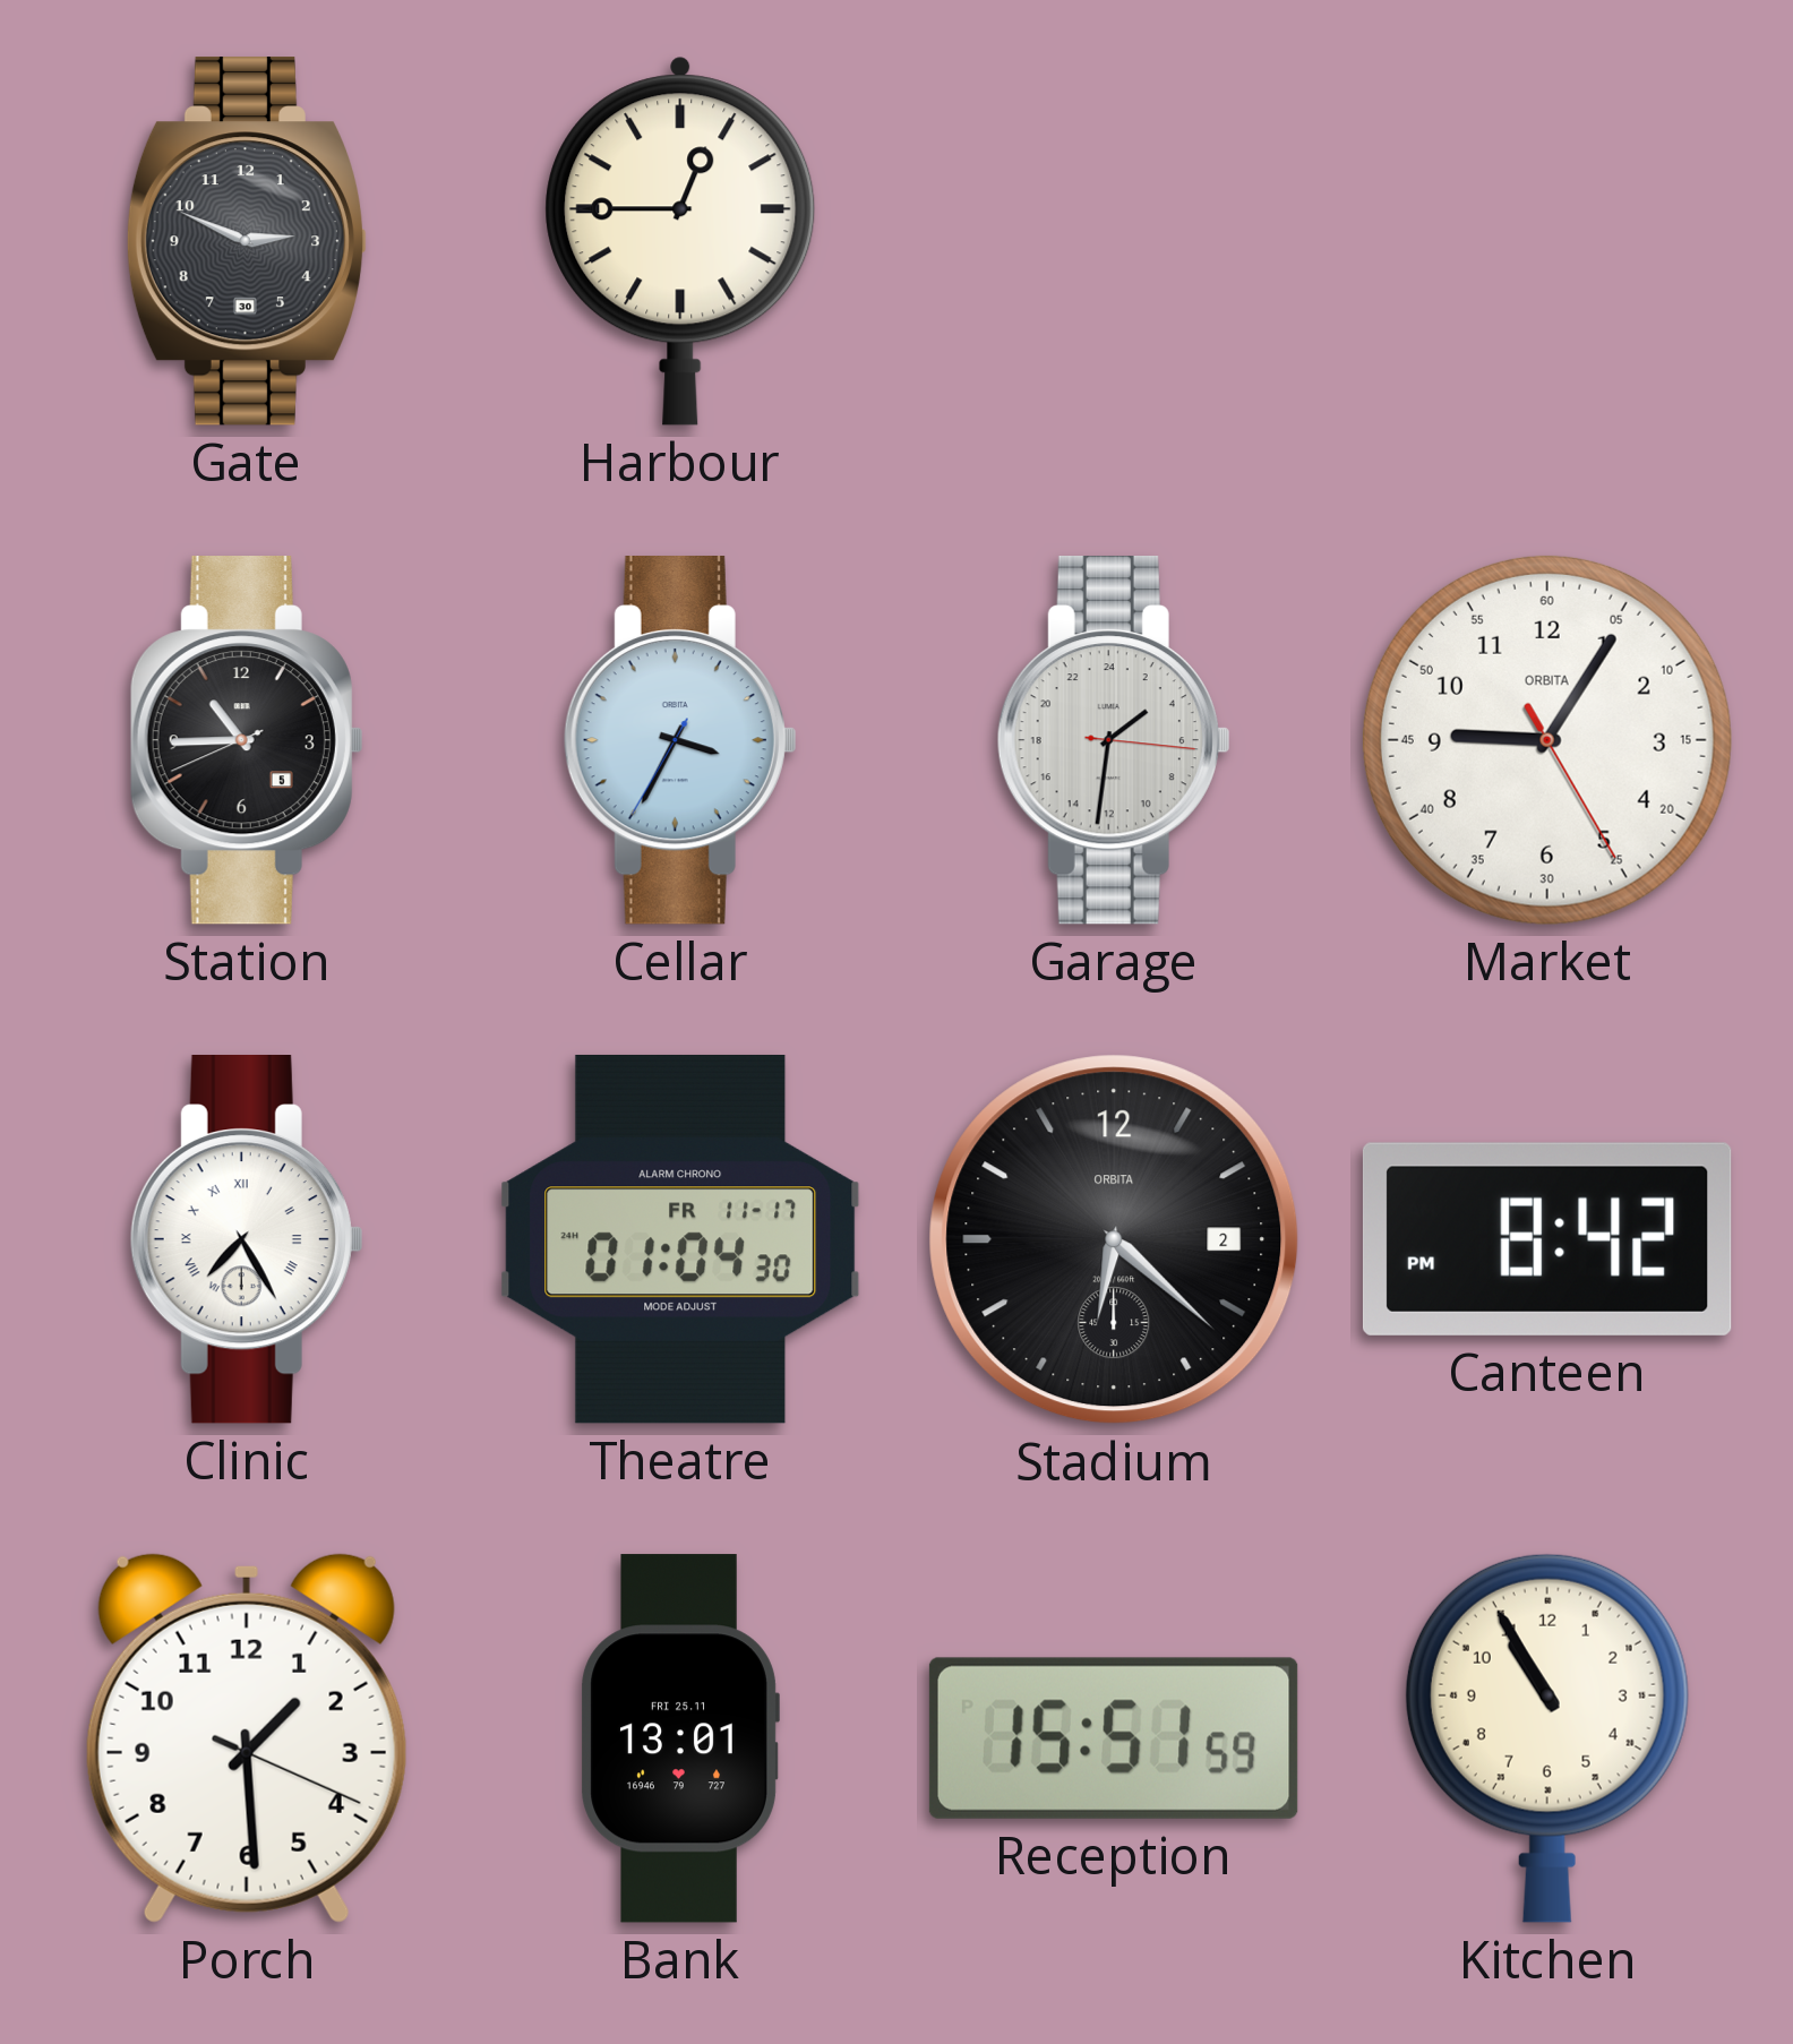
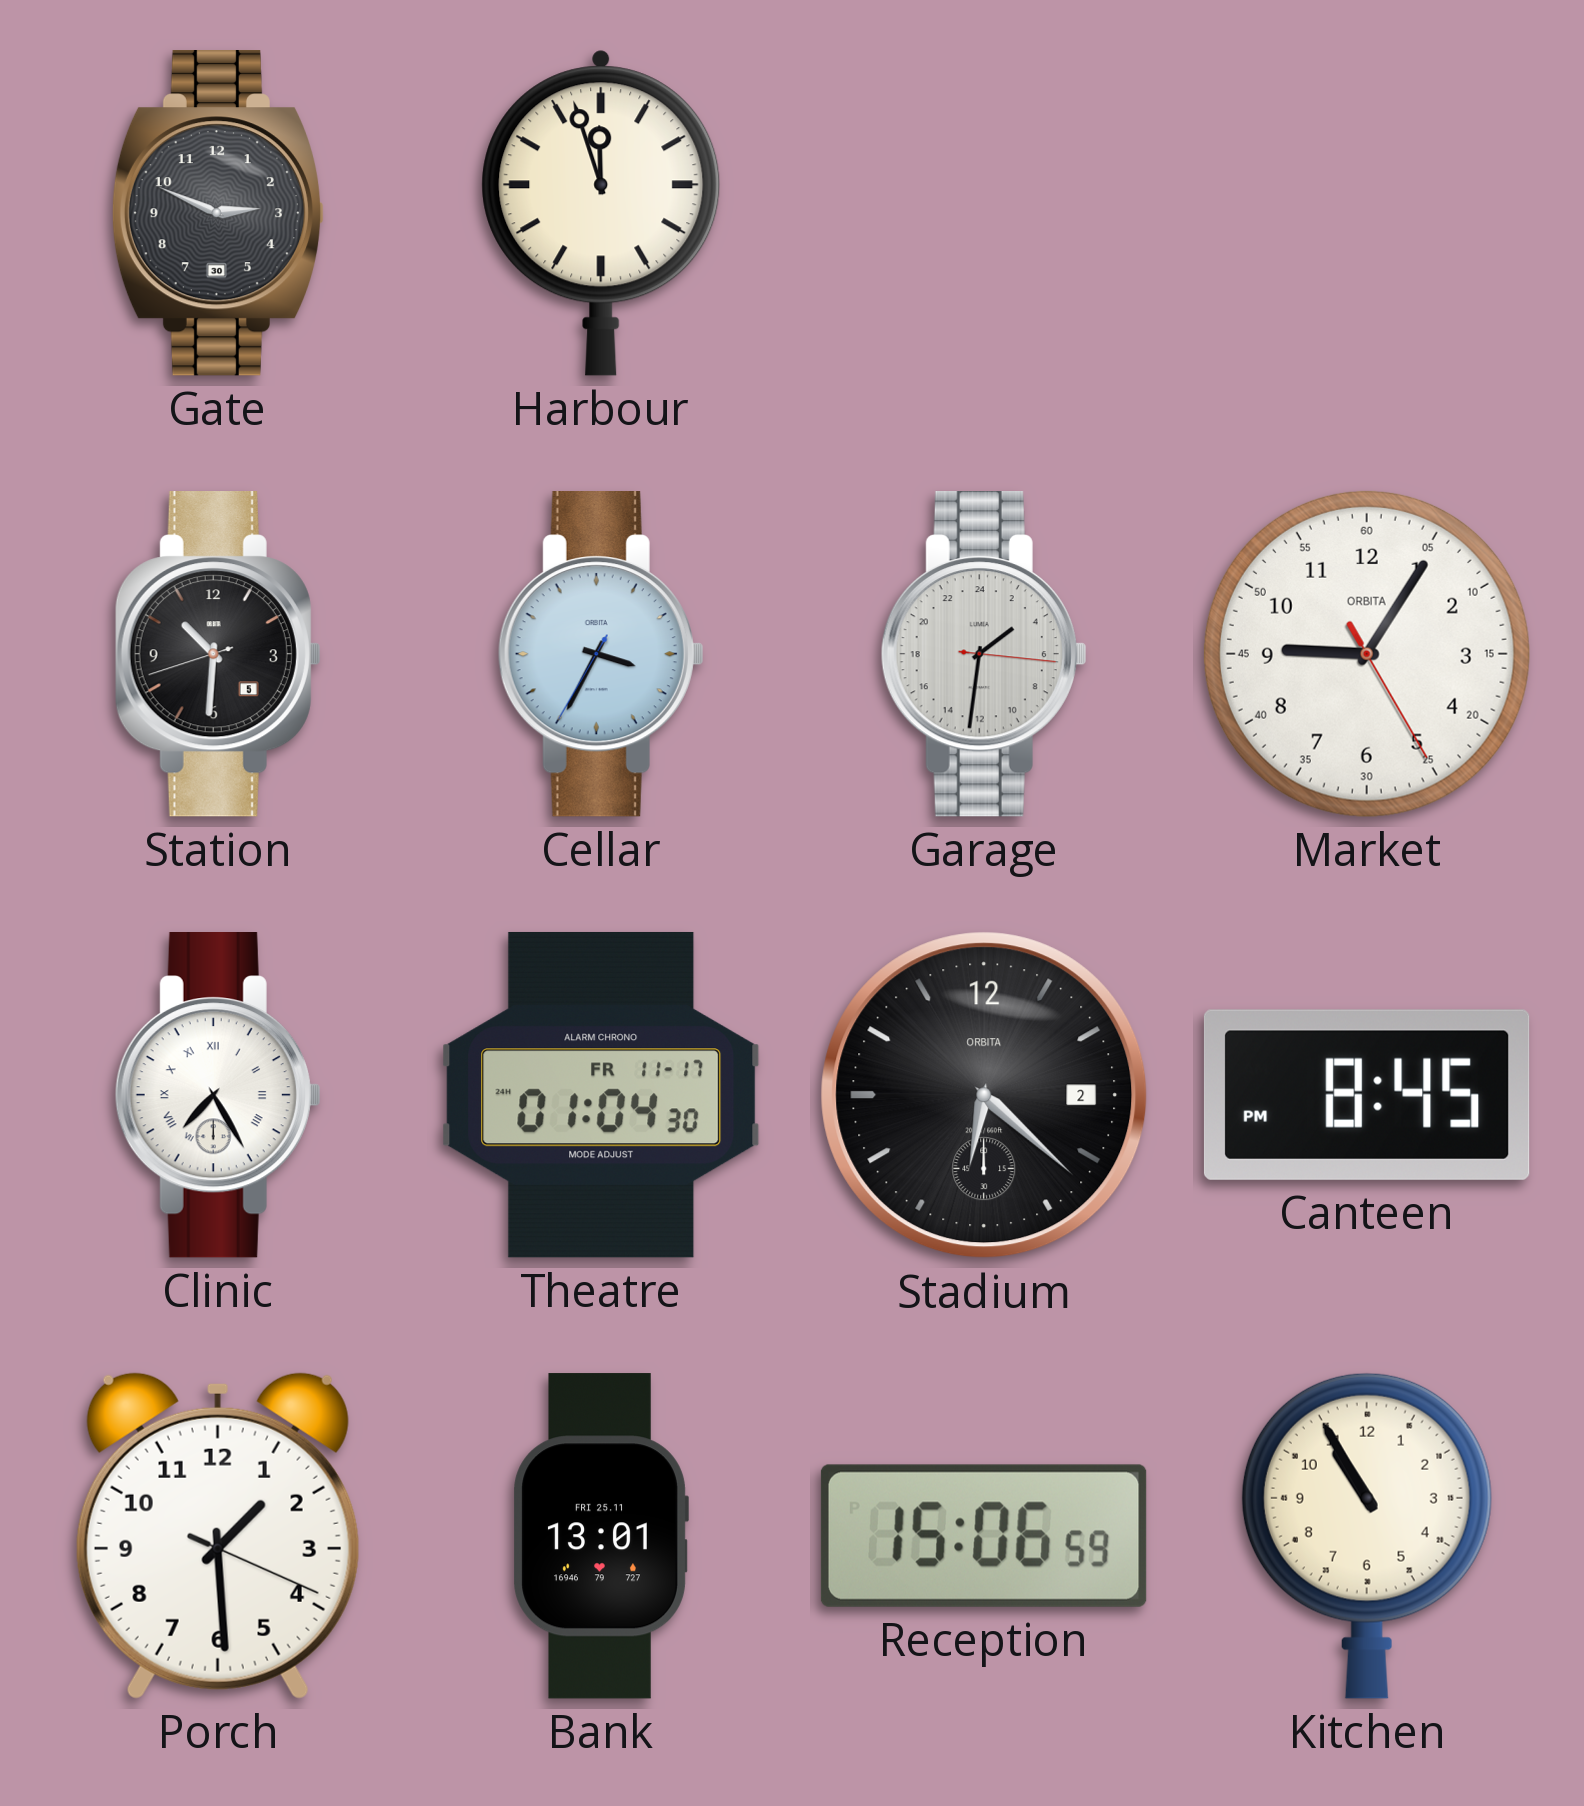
Harbour: 12:45 -> 11:57
Station: 10:44 -> 10:30
Canteen: 8:42 -> 8:45
Reception: 15:51 -> 15:06
